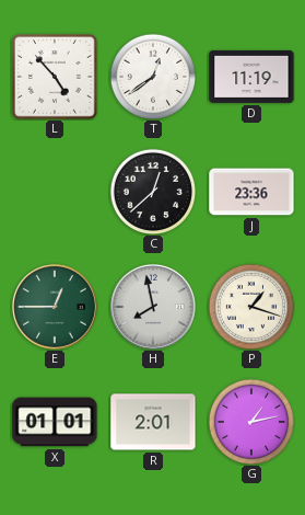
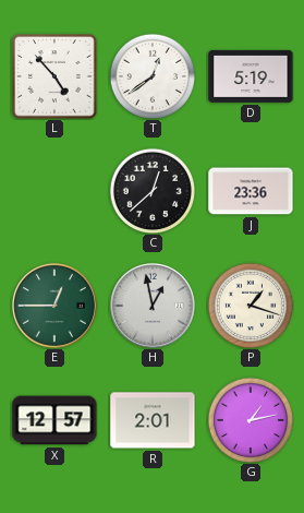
D: 11:19 -> 5:19
H: 7:58 -> 12:58
X: 01:01 -> 12:57
